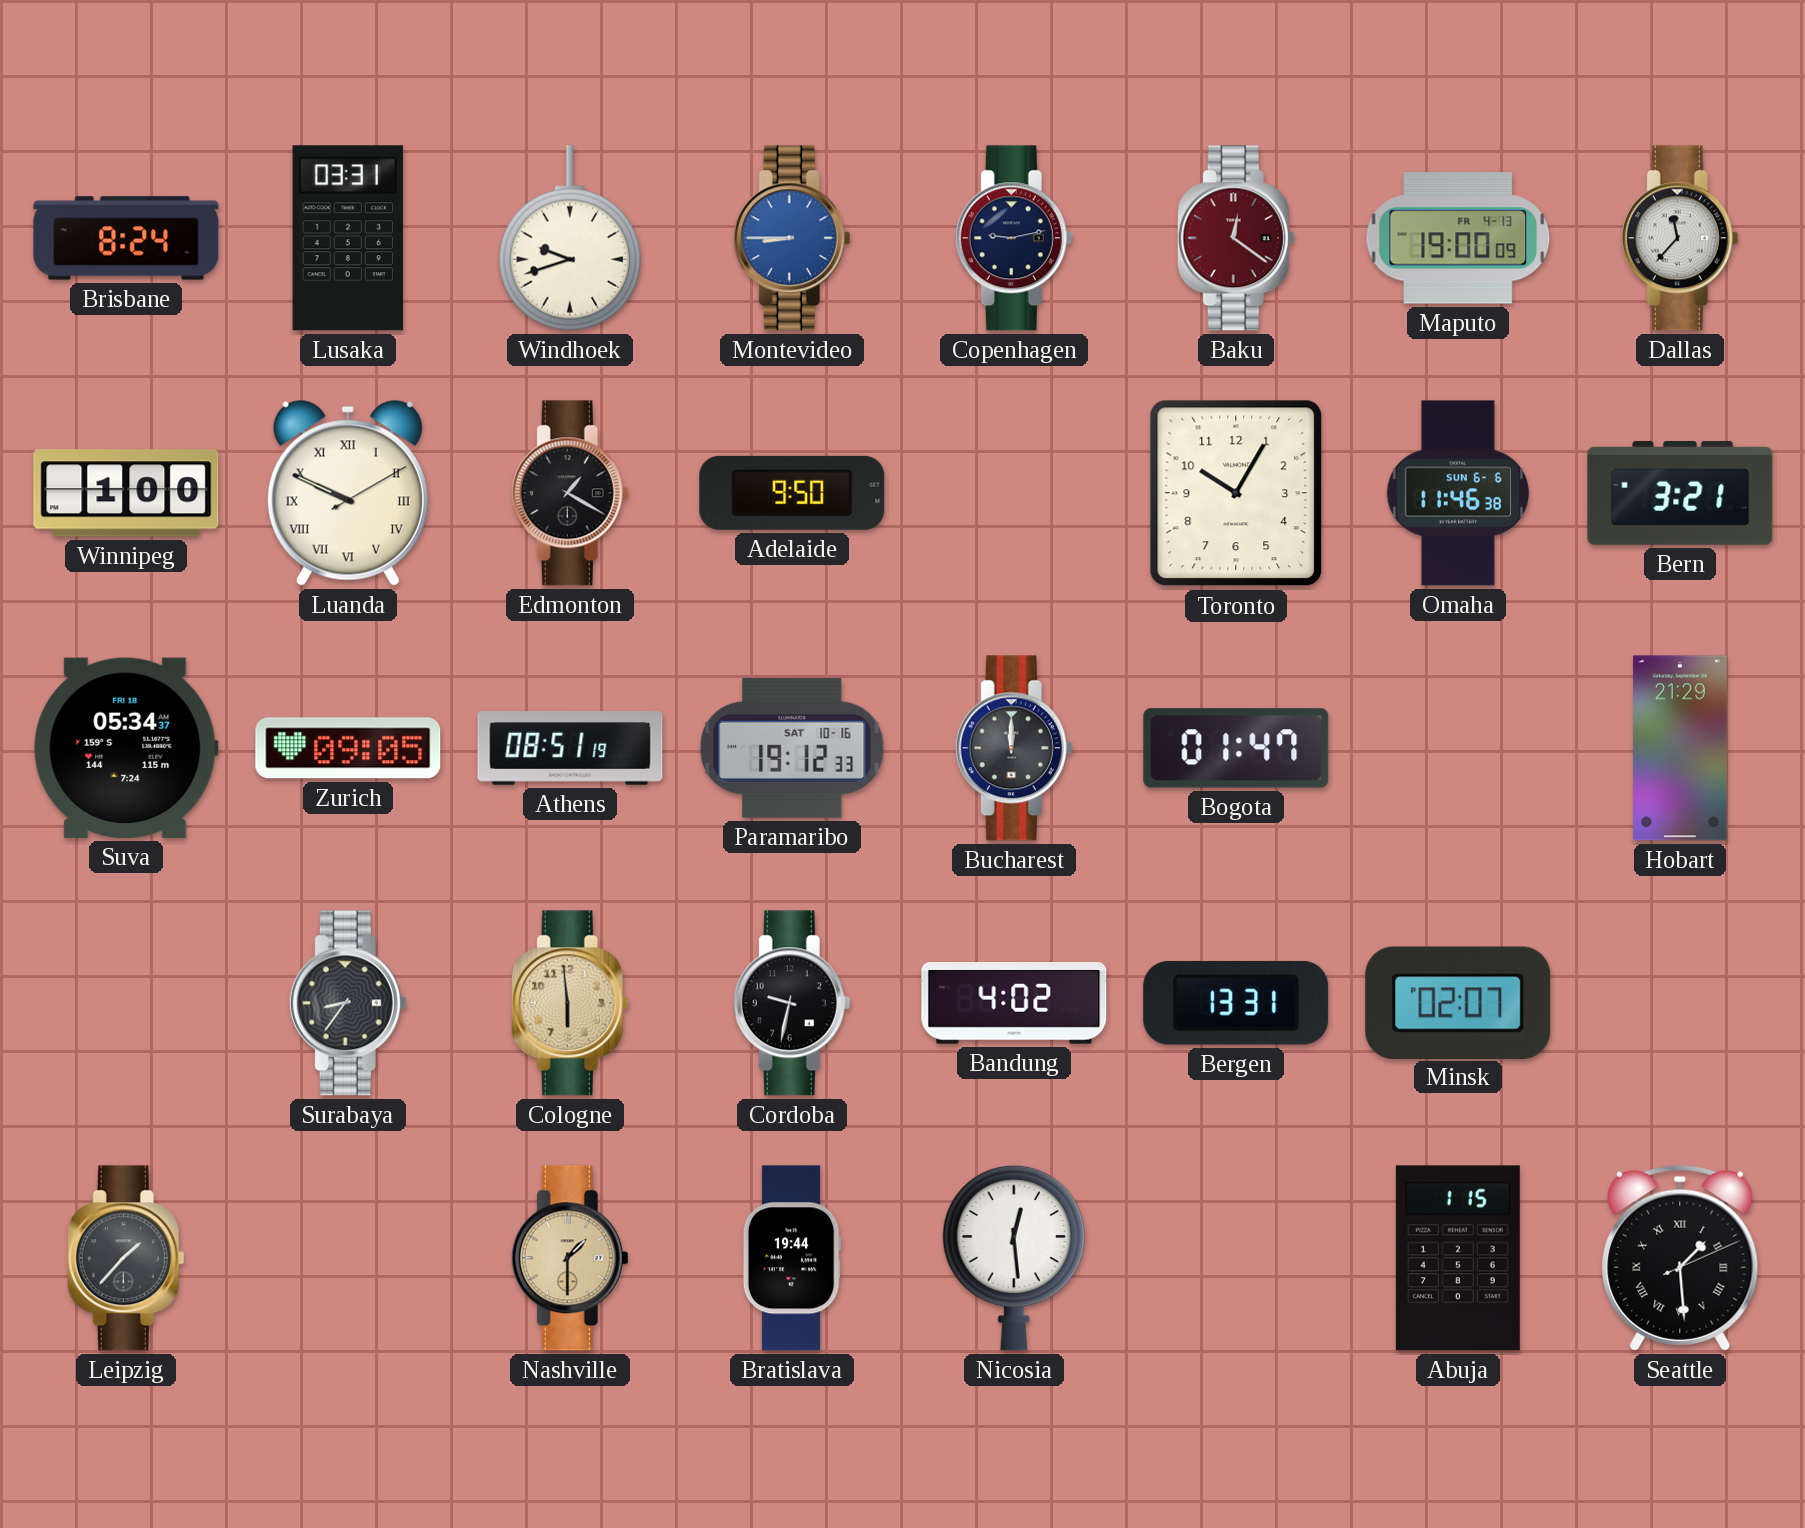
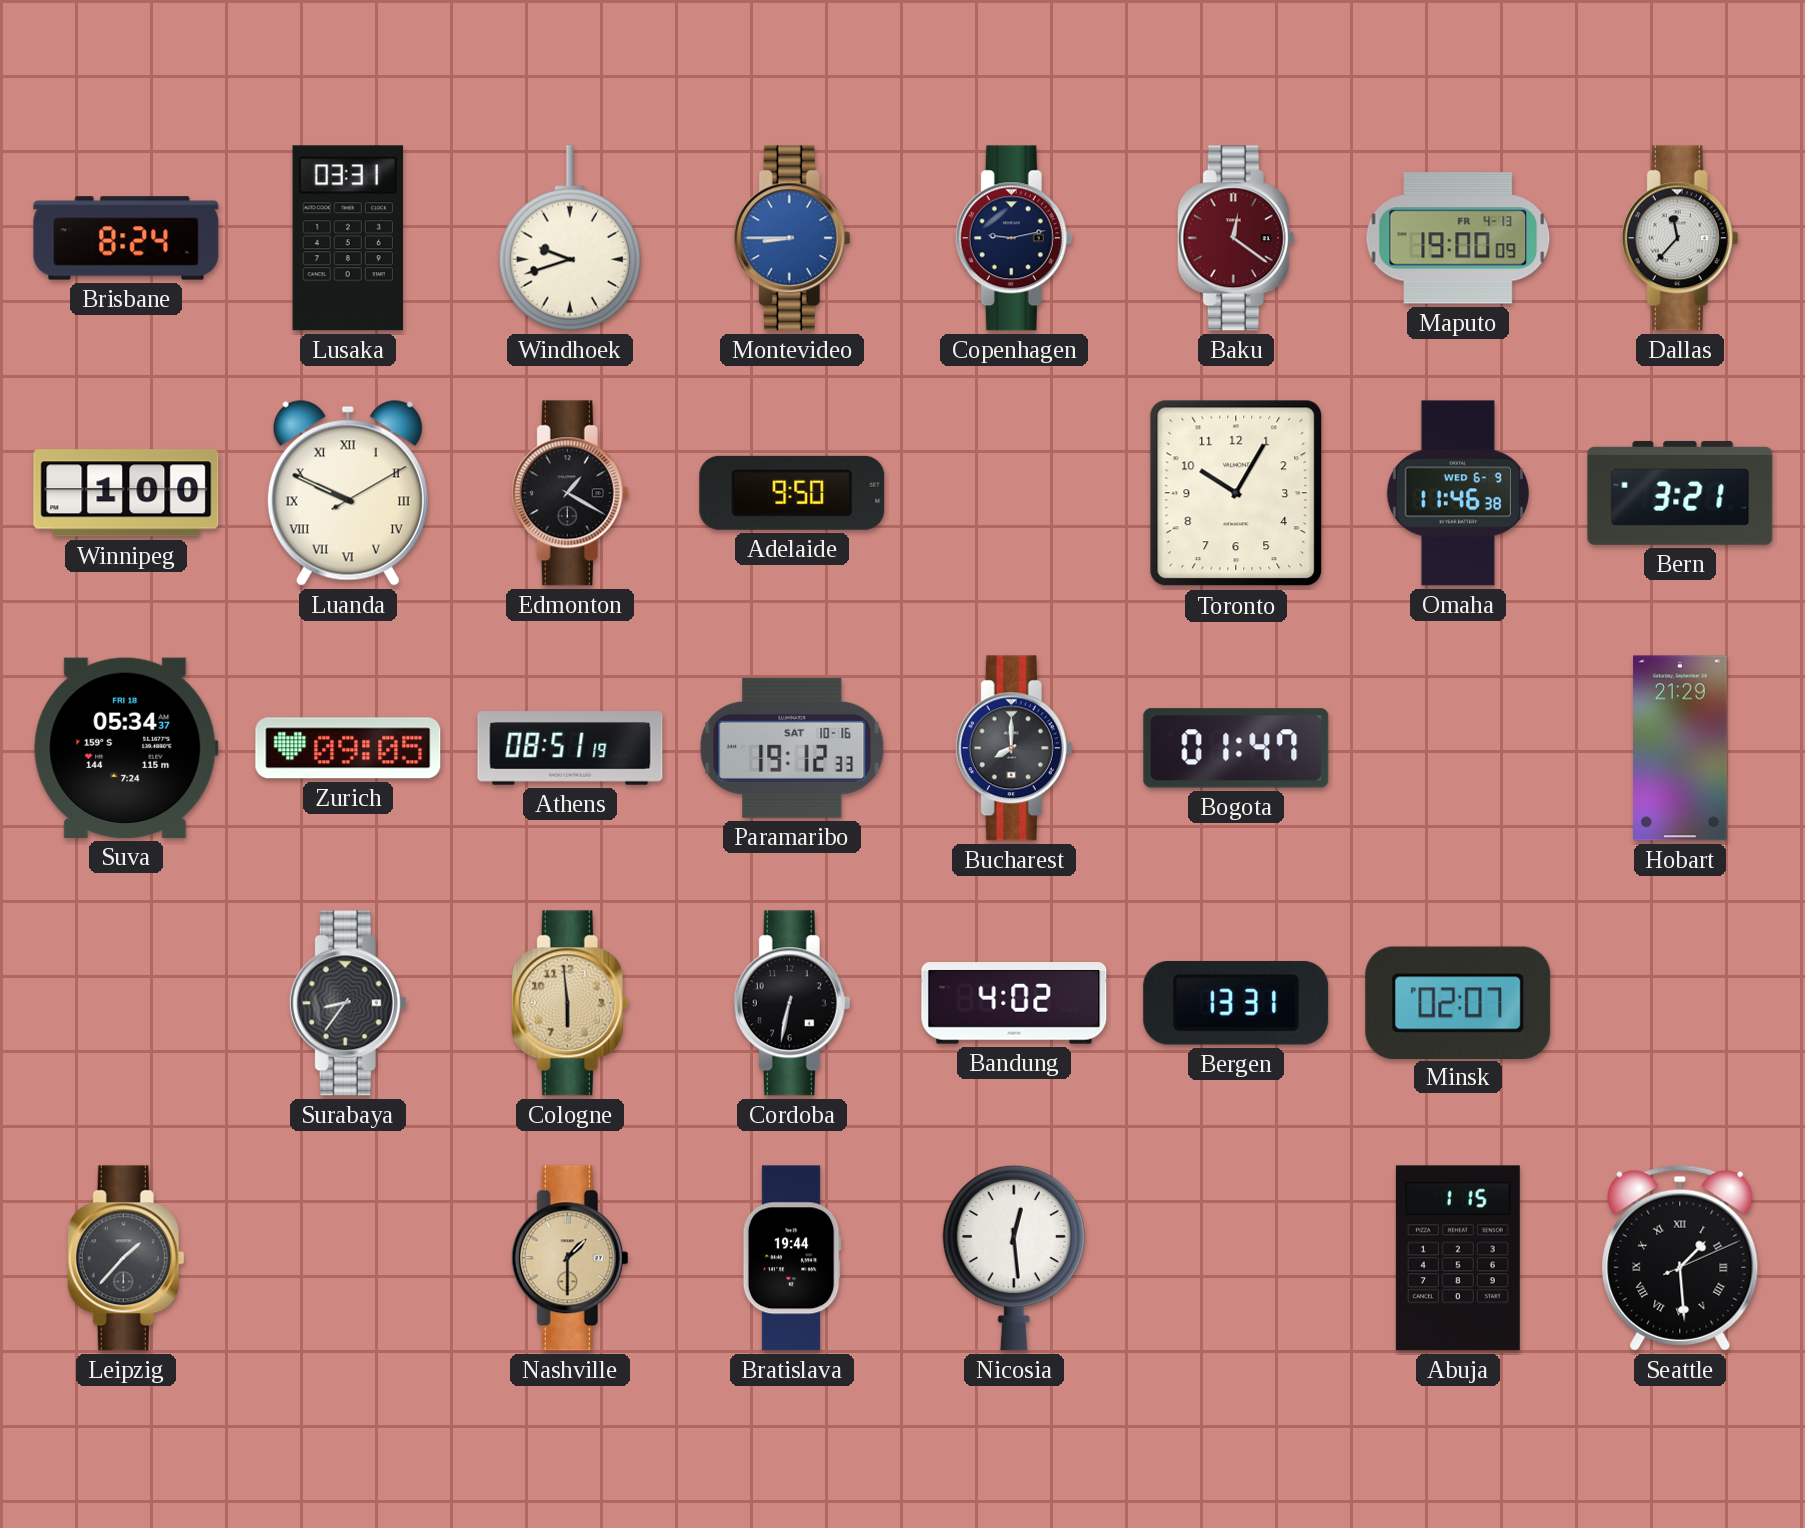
Omaha date: SUN 6-6 -> WED 6-9
Bucharest: 12:00 -> 8:00
Cordoba: 9:32 -> 6:32
